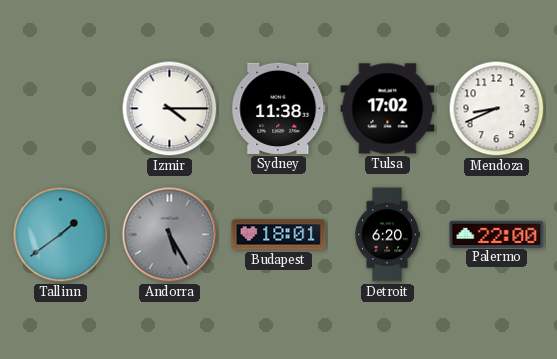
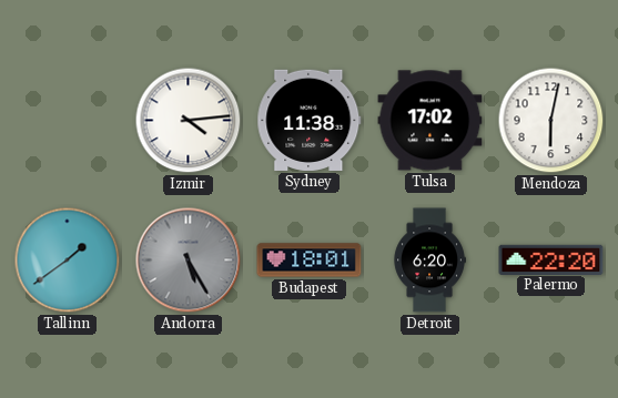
Izmir: 4:15 -> 4:14
Mendoza: 8:41 -> 6:02
Palermo: 22:00 -> 22:20
